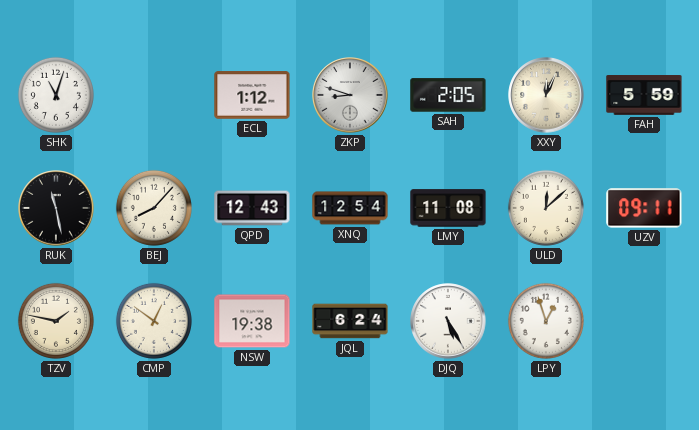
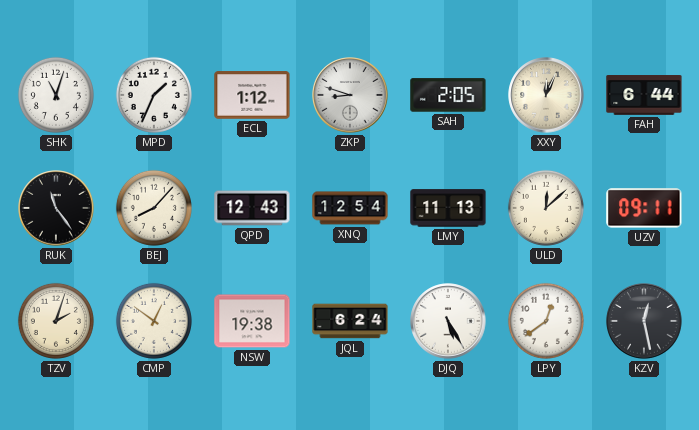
MPD: none -> 1:34
FAH: 5:59 -> 6:44
RUK: 11:28 -> 11:24
LMY: 11:08 -> 11:13
TZV: 1:47 -> 2:03
LPY: 12:57 -> 12:39
KZV: none -> 12:28
